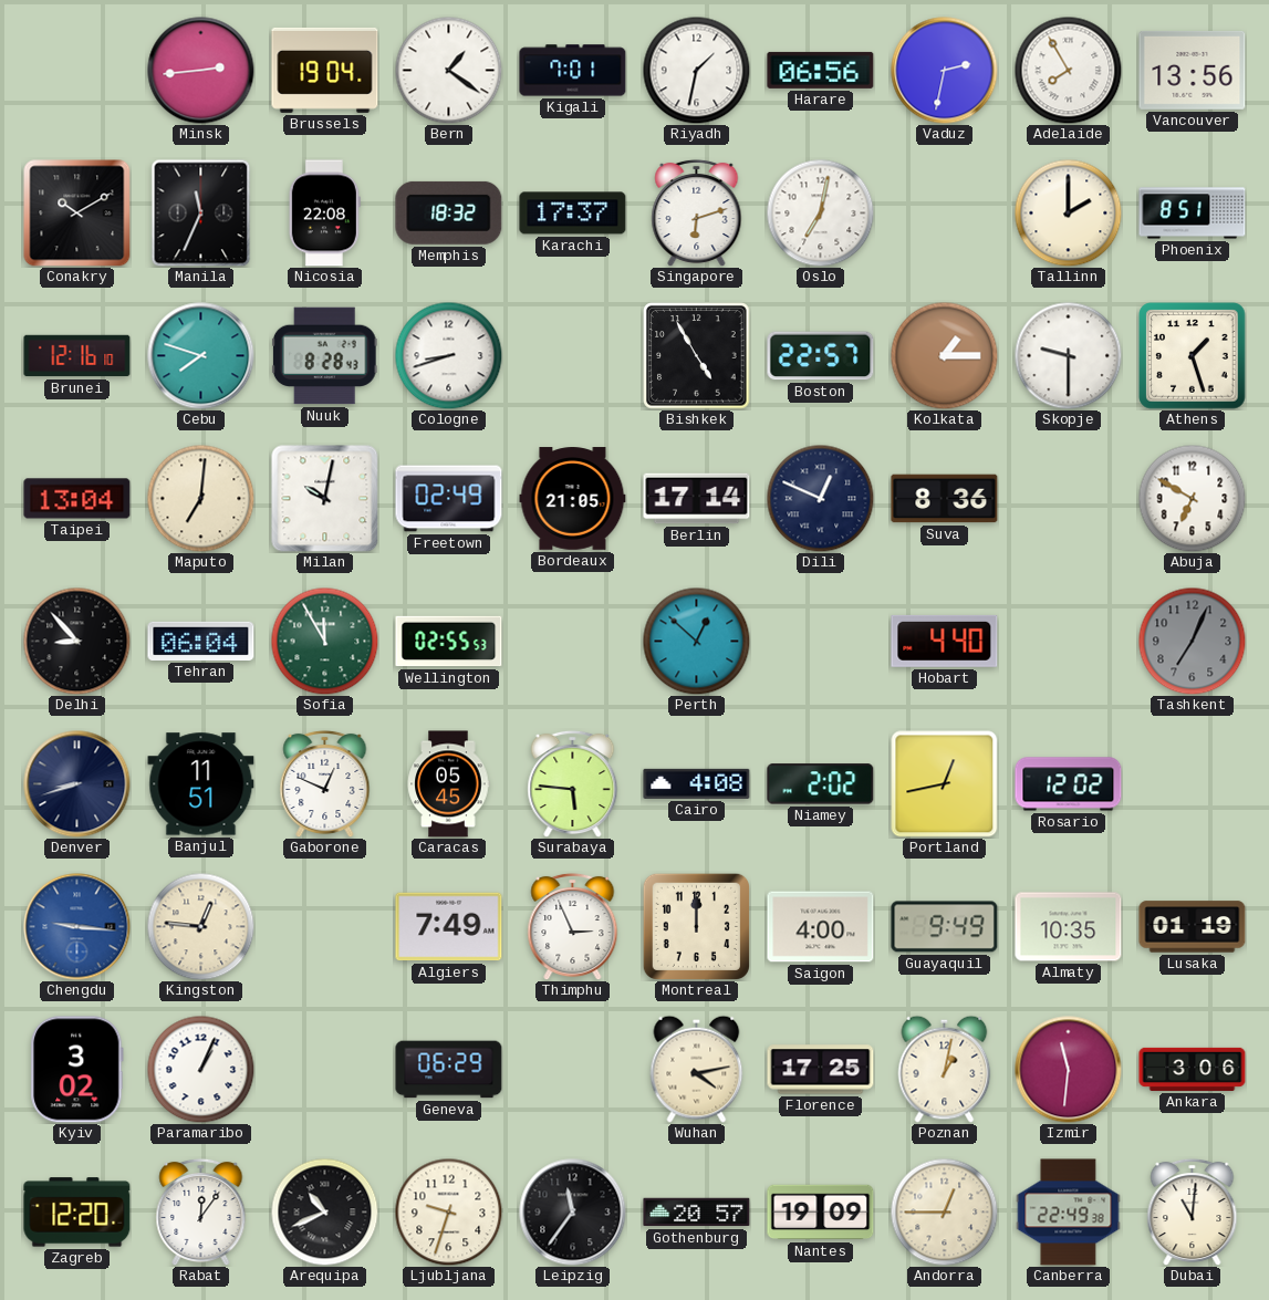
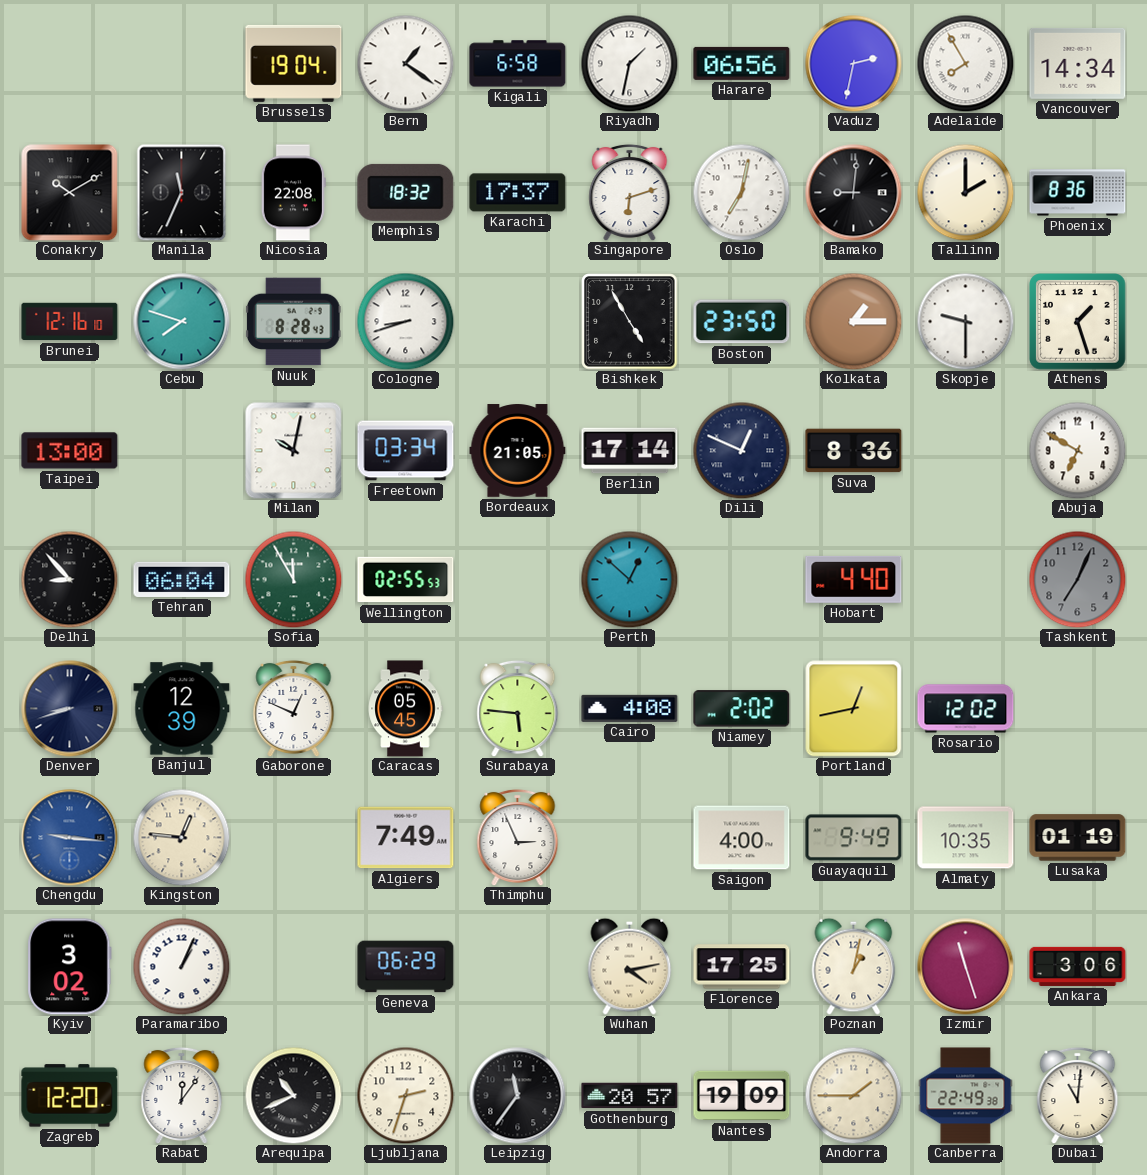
Minsk: 2:44 -> none
Kigali: 7:01 -> 6:58
Vancouver: 13:56 -> 14:34
Bamako: none -> 9:01
Phoenix: 8:51 -> 8:36
Boston: 22:57 -> 23:50
Taipei: 13:04 -> 13:00
Maputo: 7:01 -> none
Freetown: 02:49 -> 03:34
Banjul: 11:51 -> 12:39
Montreal: 12:00 -> none
Izmir: 11:31 -> 11:27
Ljubljana: 9:33 -> 2:33
Andorra: 12:45 -> 1:45
